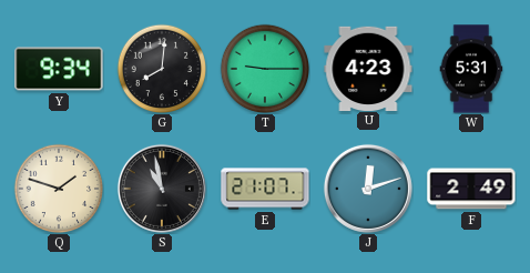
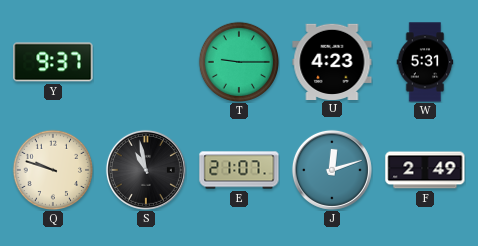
Y: 9:34 -> 9:37
G: 8:01 -> none
Q: 1:48 -> 9:48
